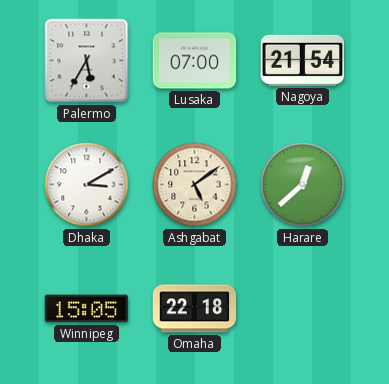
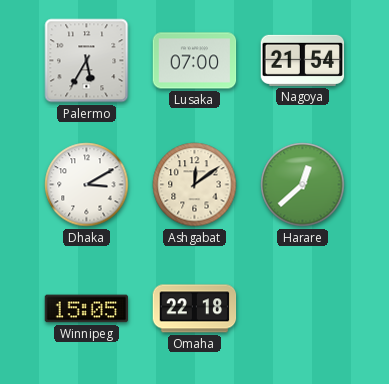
Ashgabat: 5:09 -> 12:09
